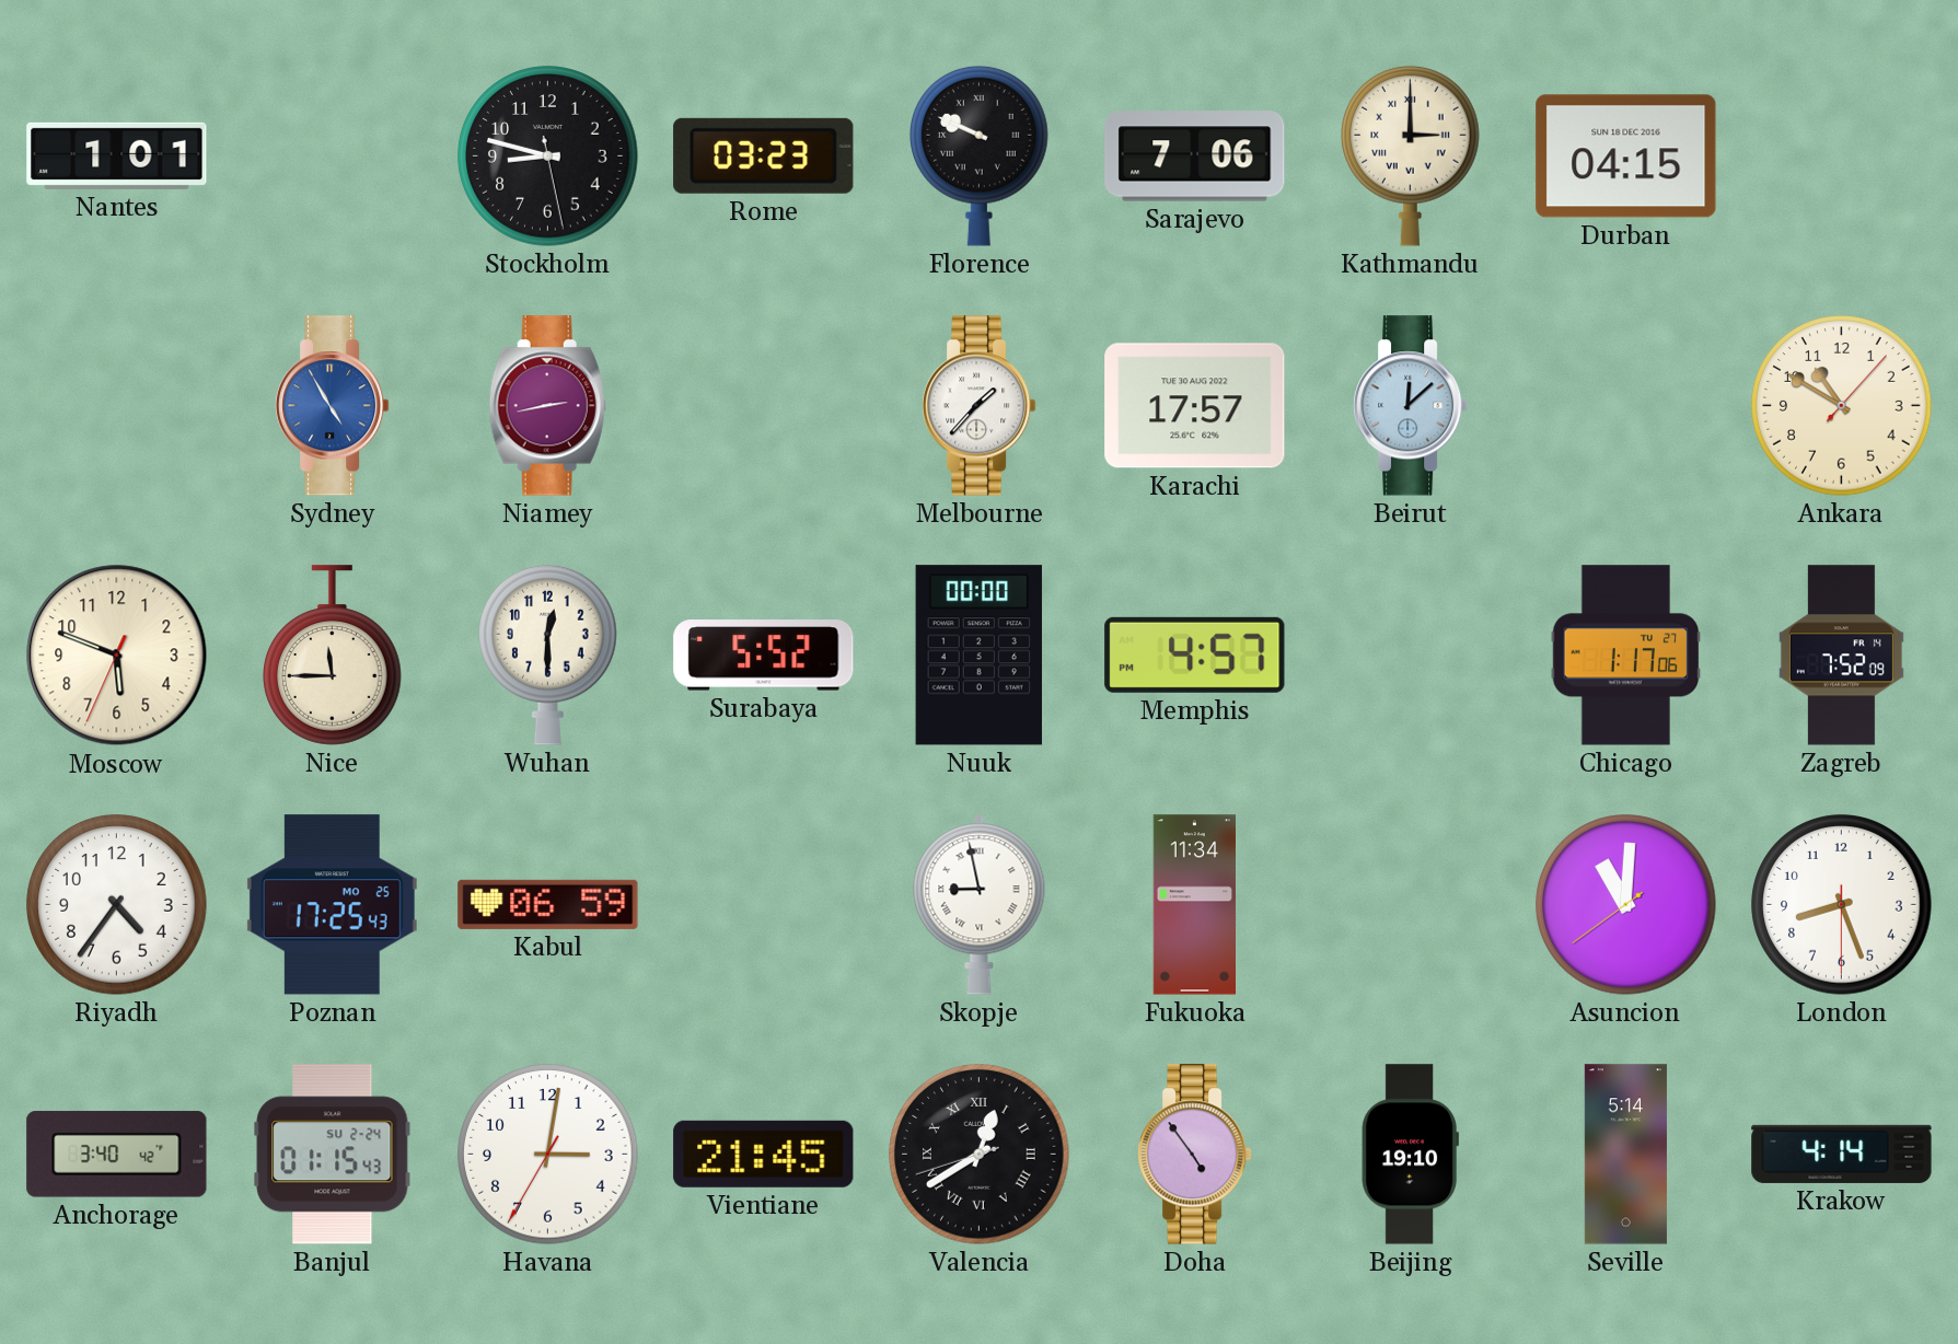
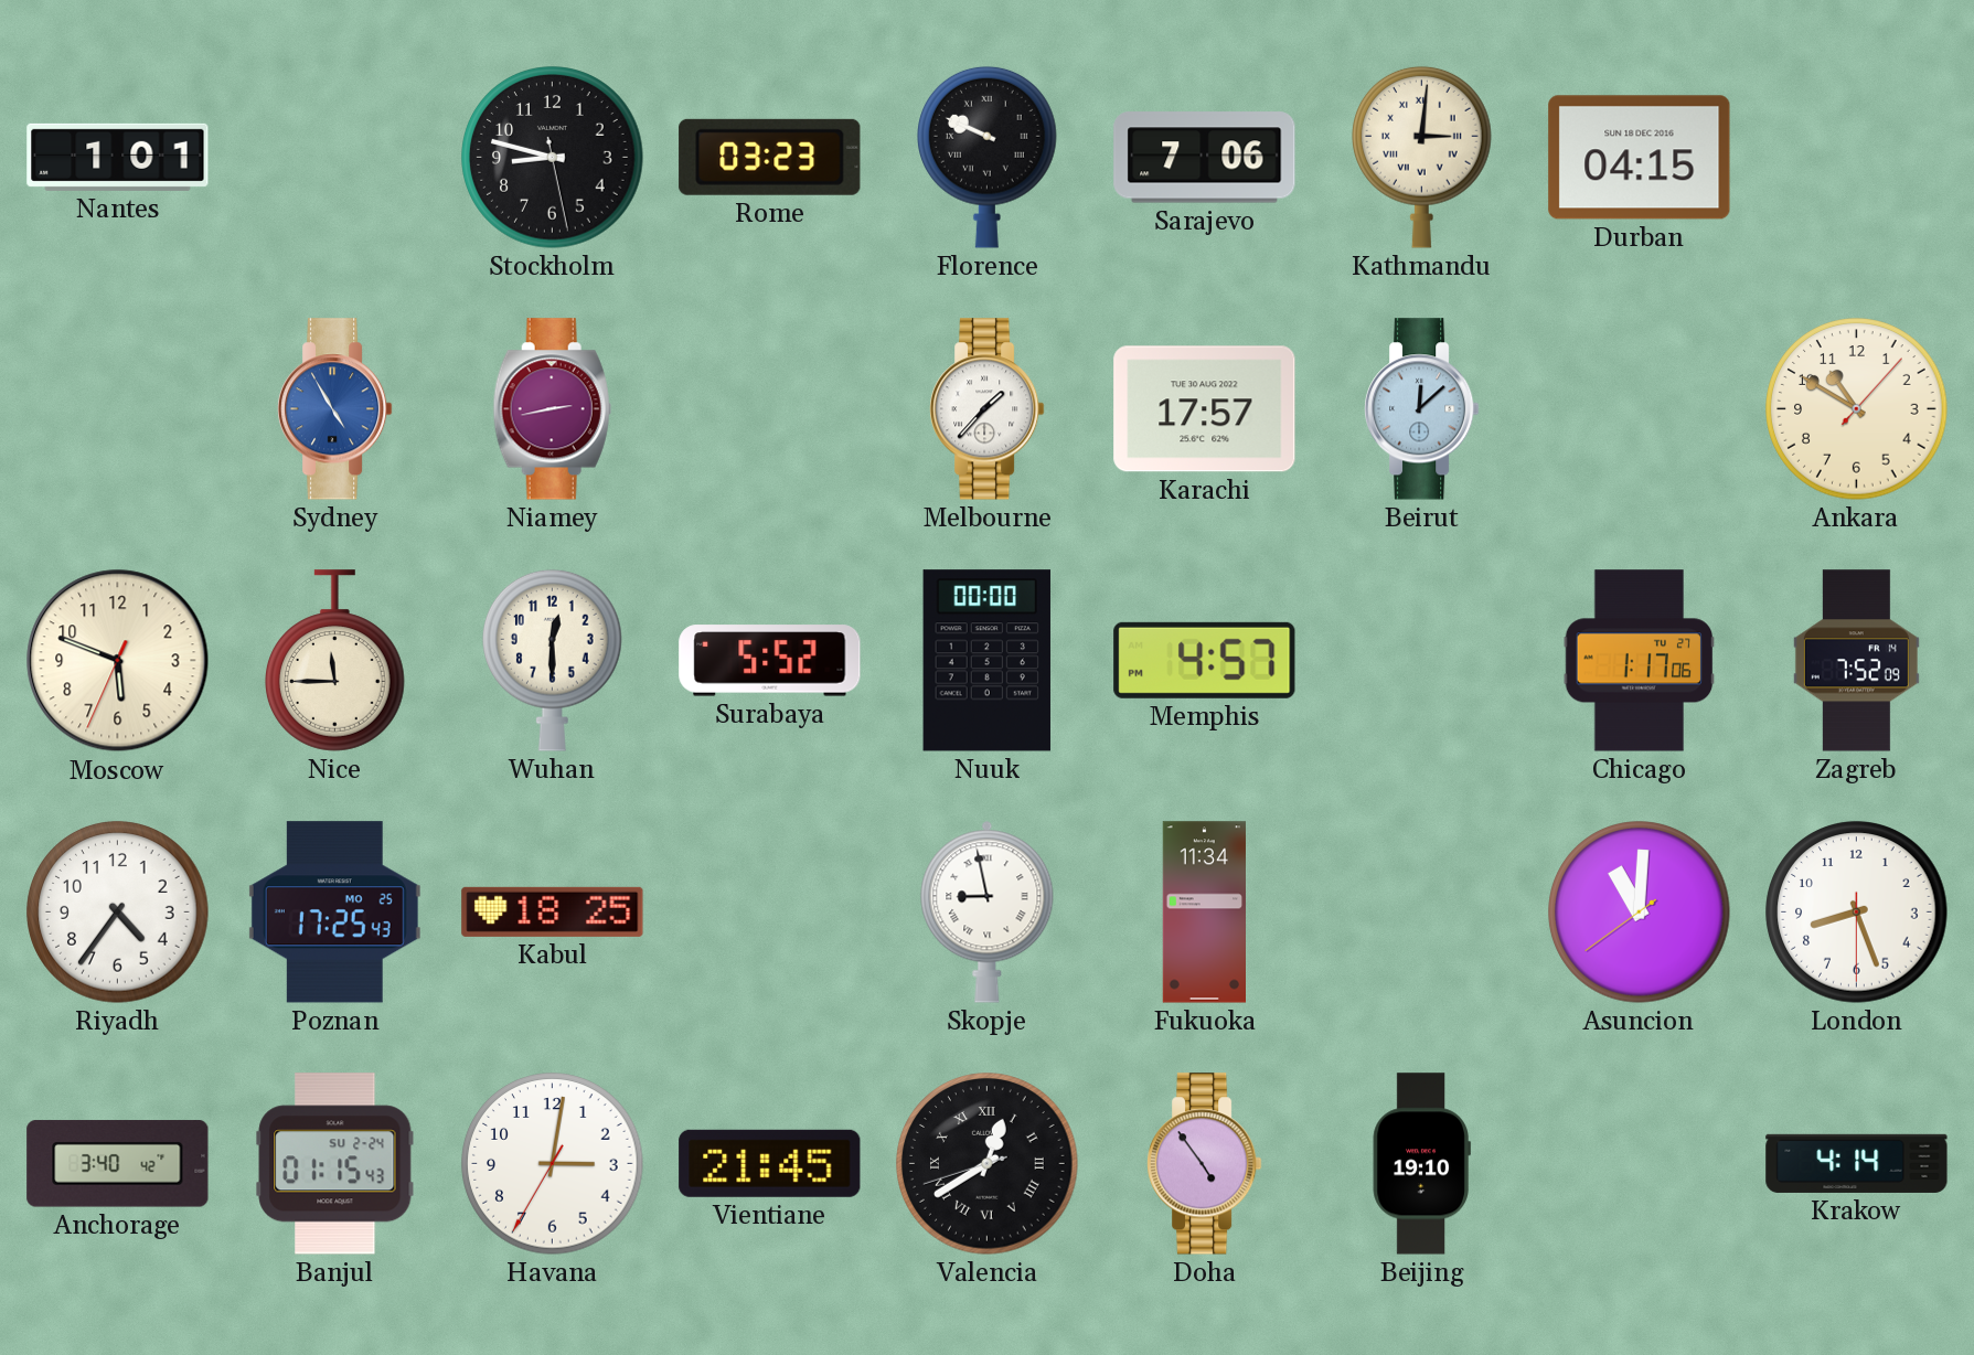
Kathmandu: 3:00 -> 3:01
Kabul: 06:59 -> 18:25
Seville: 5:14 -> none
